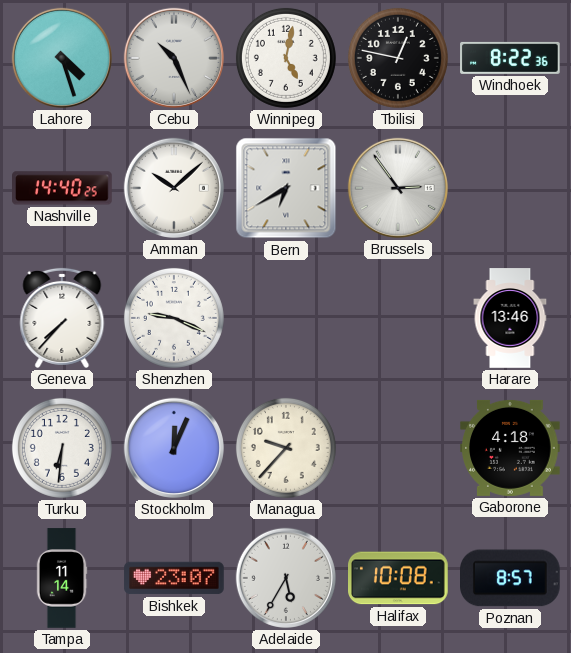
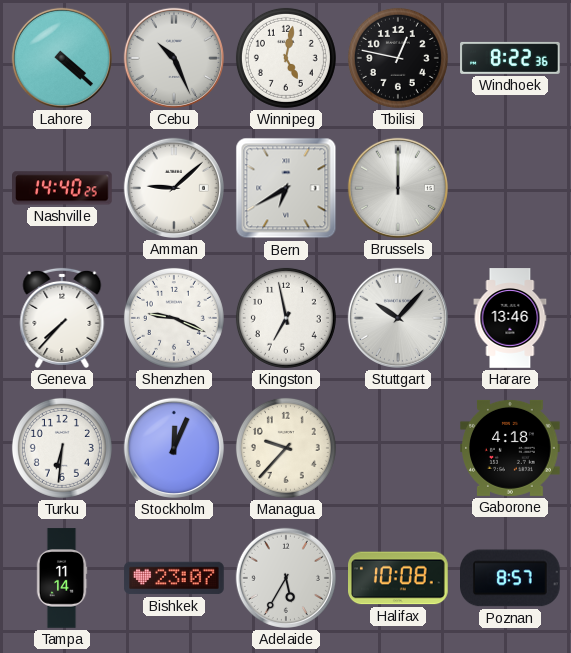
Lahore: 4:27 -> 4:22
Amman: 10:08 -> 9:08
Brussels: 2:54 -> 12:00
Kingston: none -> 6:58
Stuttgart: none -> 10:07
